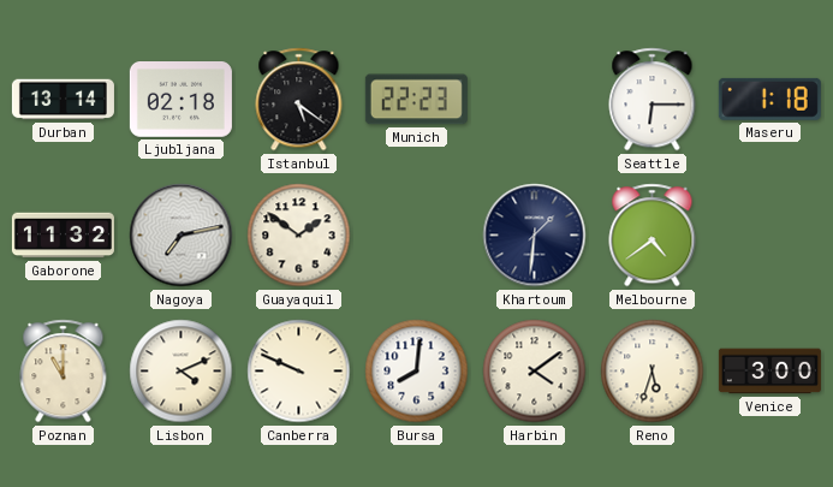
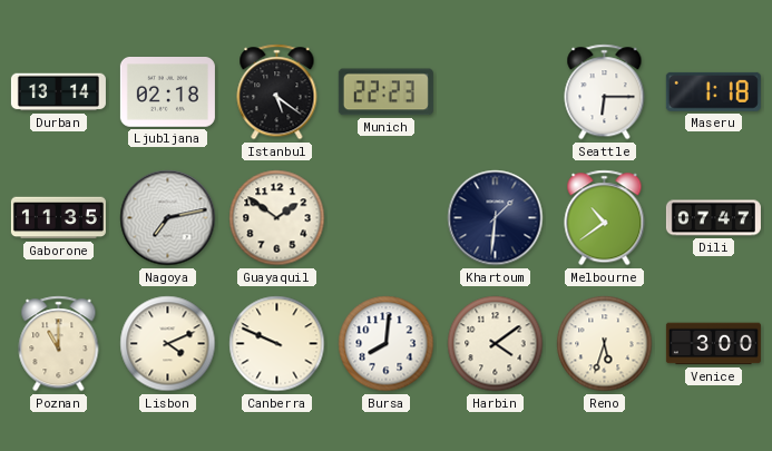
Gaborone: 11:32 -> 11:35
Melbourne: 4:39 -> 10:39
Dili: none -> 07:47
